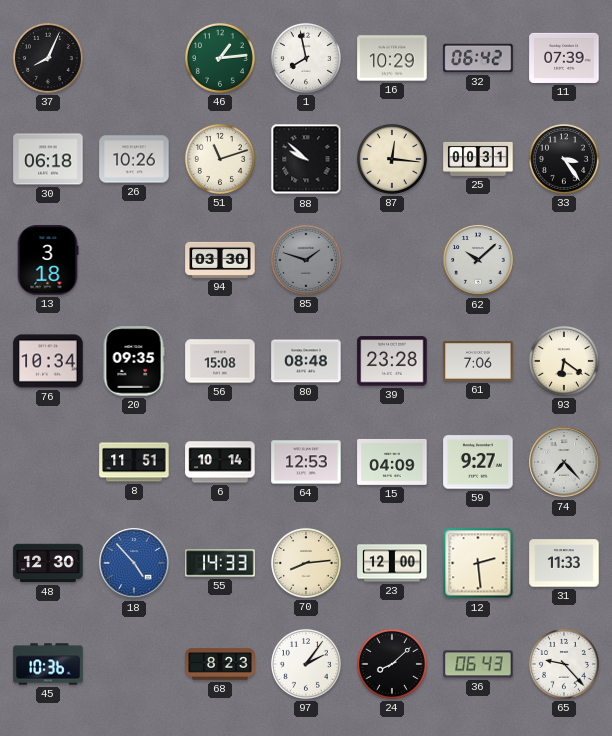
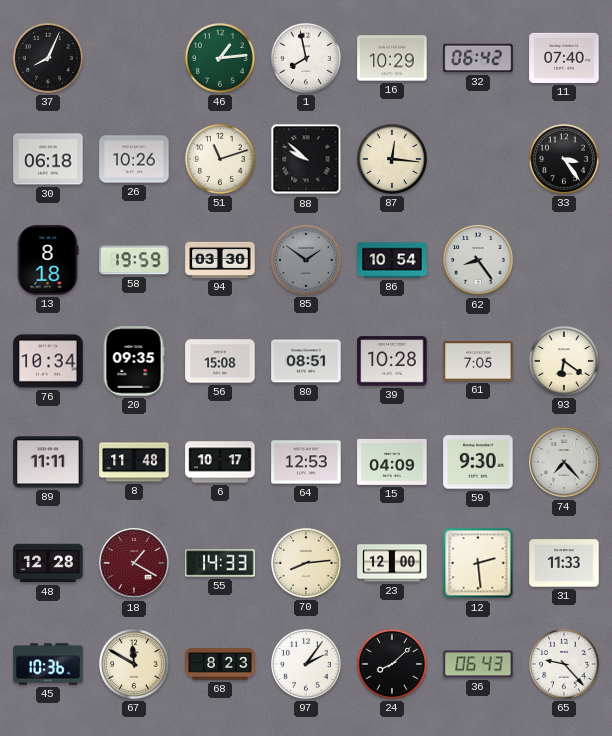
11: 07:39 -> 07:40
25: 00:31 -> none
13: 3:18 -> 8:18
58: none -> 19:59
85: 1:48 -> 1:51
86: none -> 10:54
62: 10:08 -> 8:24
80: 08:48 -> 08:51
39: 23:28 -> 10:28
61: 7:06 -> 7:05
89: none -> 11:11
8: 11:51 -> 11:48
6: 10:14 -> 10:17
59: 9:27 -> 9:30
48: 12:30 -> 12:28
18: 4:53 -> 1:20
18 dial: blue -> burgundy
67: none -> 11:50
